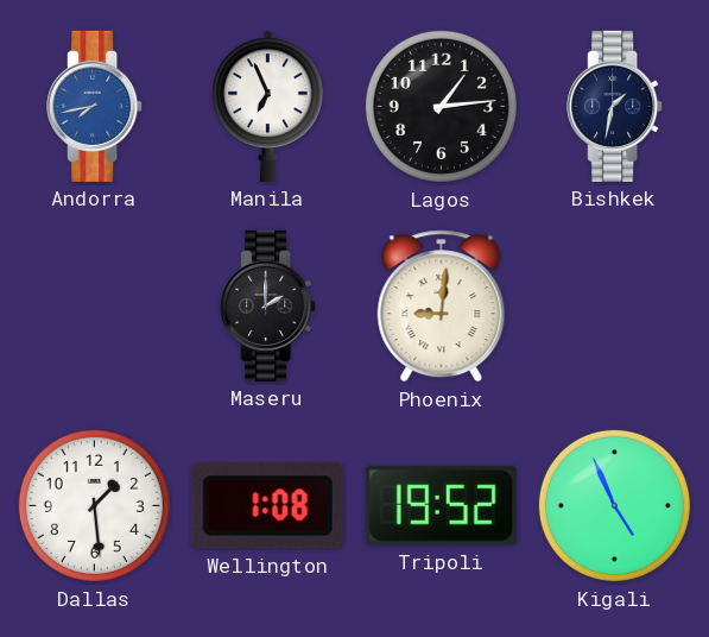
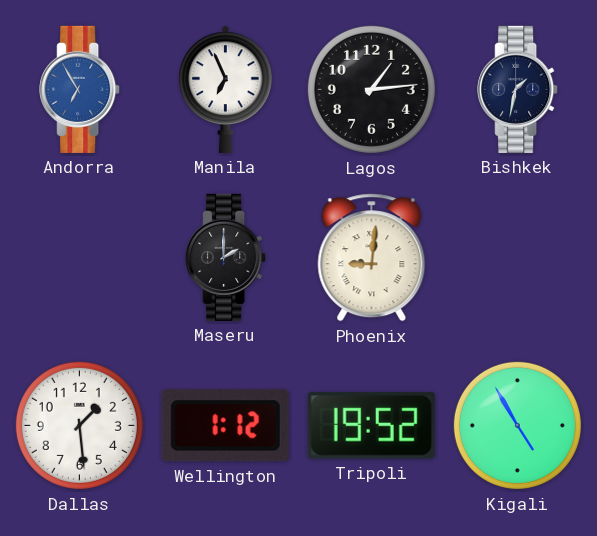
Andorra: 7:43 -> 6:55
Wellington: 1:08 -> 1:12
Kigali: 4:56 -> 4:55
